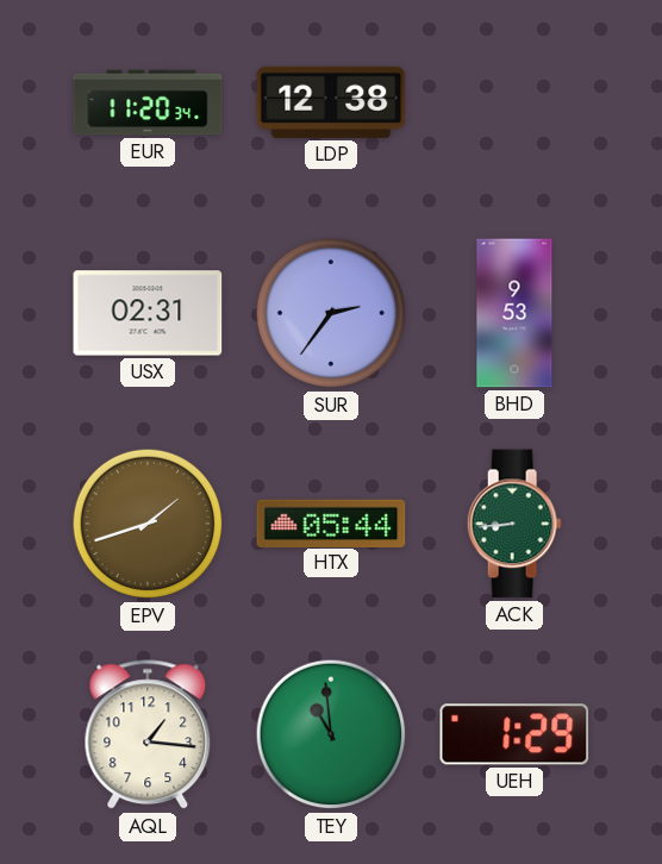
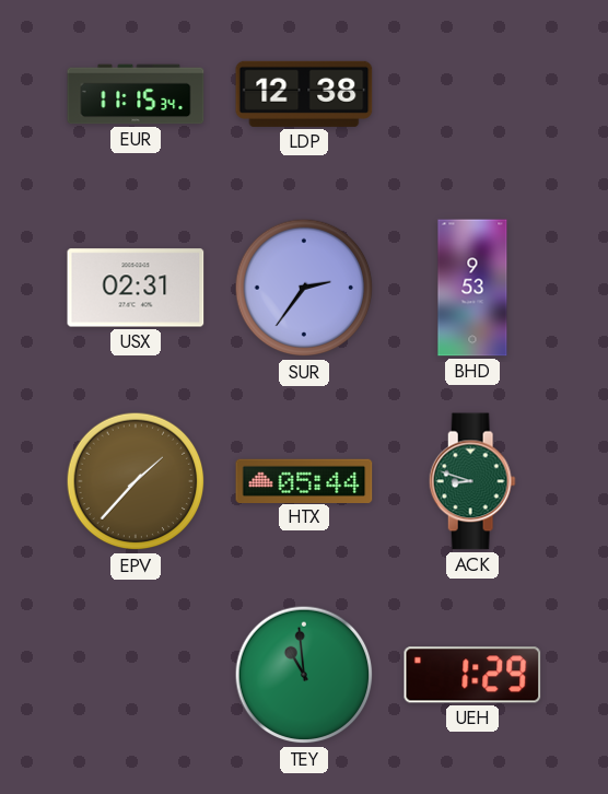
EUR: 11:20 -> 11:15
EPV: 1:42 -> 1:37
ACK: 8:44 -> 8:48
AQL: 1:16 -> none
